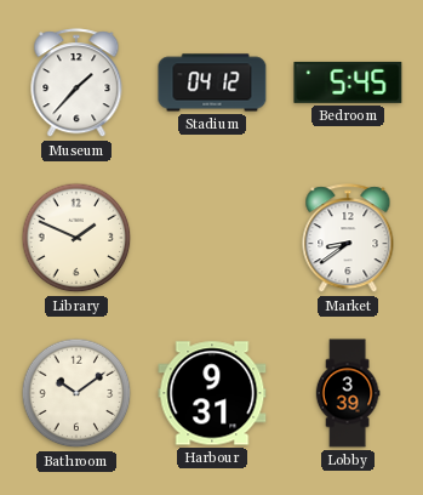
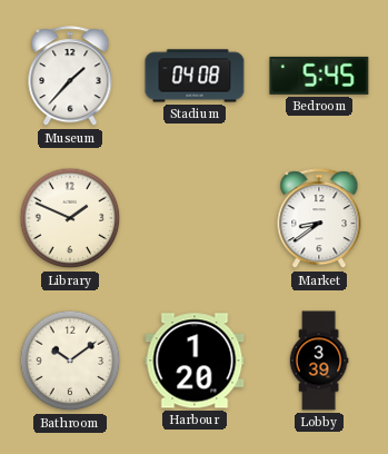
Stadium: 04:12 -> 04:08
Harbour: 9:31 -> 1:20
